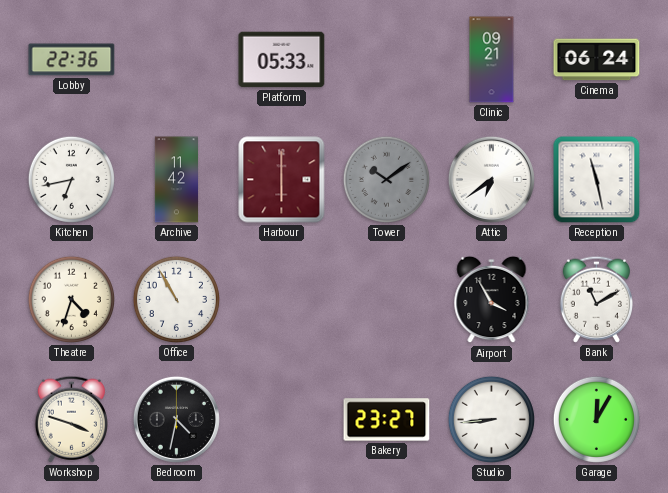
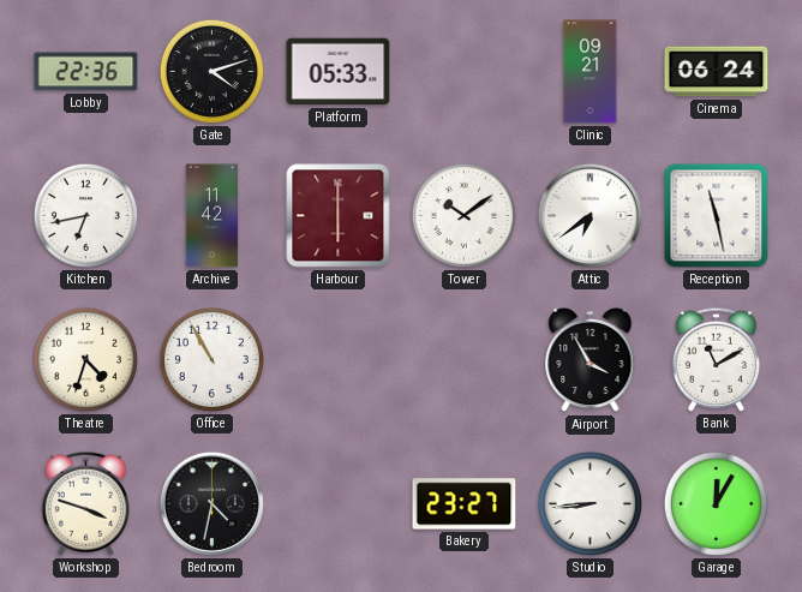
Gate: none -> 4:12
Tower dial: grey -> white
